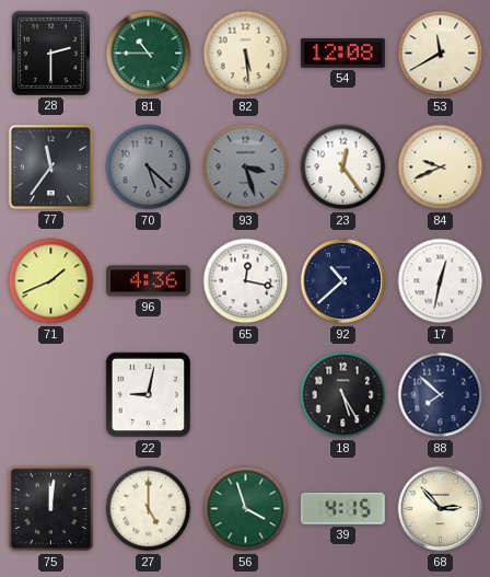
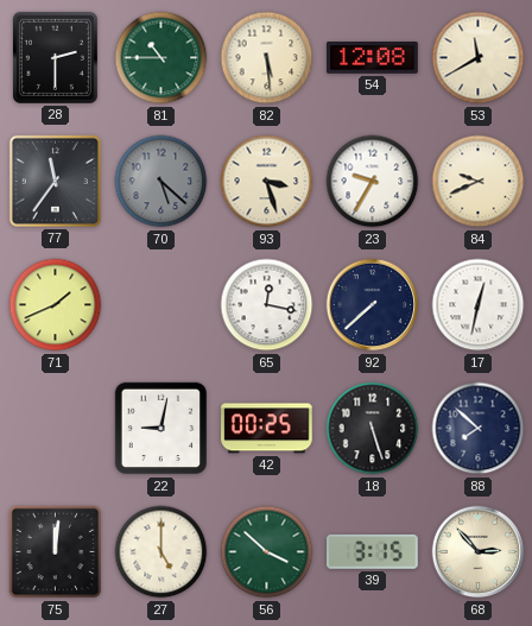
93 dial: grey -> cream
23: 12:24 -> 9:35
96: 4:36 -> none
92: 10:38 -> 7:38
42: none -> 00:25
18: 5:25 -> 5:27
56: 3:57 -> 3:52
39: 4:15 -> 3:15
